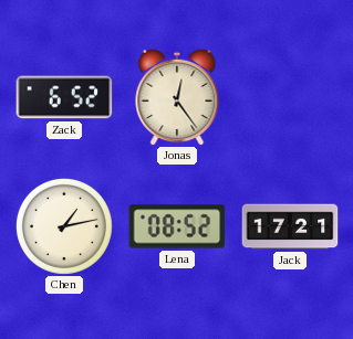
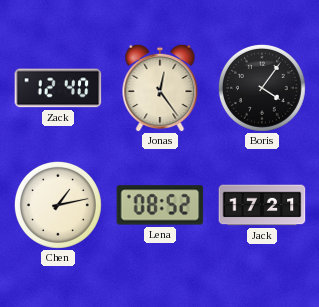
Zack: 6:52 -> 12:40
Boris: none -> 4:06
